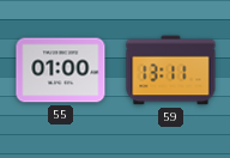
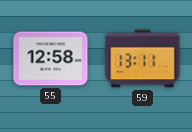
55: 01:00 -> 12:58
